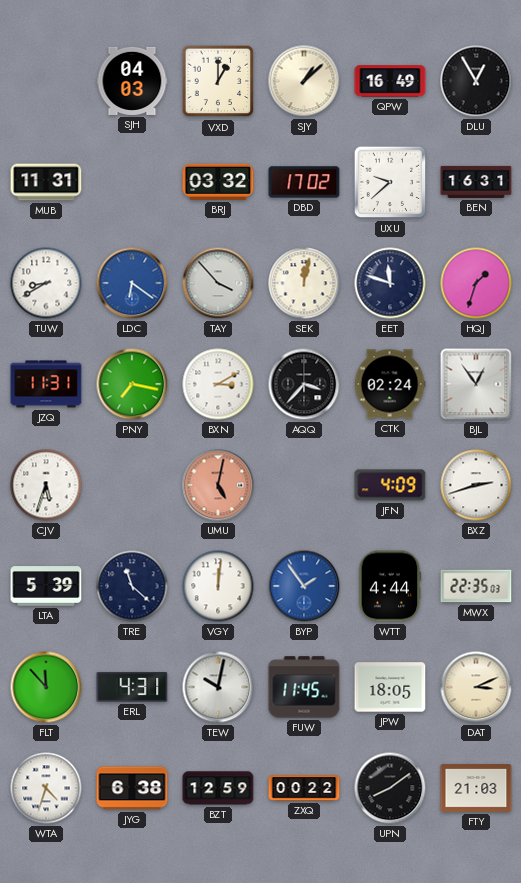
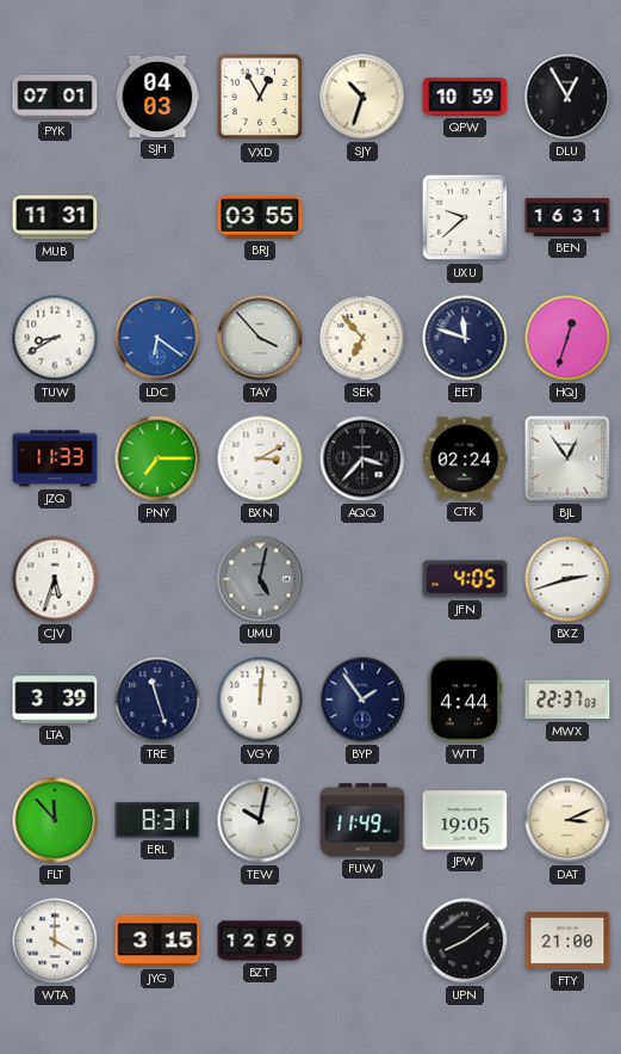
PYK: none -> 07:01
VXD: 1:00 -> 12:55
SJY: 1:08 -> 10:33
QPW: 16:49 -> 10:59
BRJ: 03:32 -> 03:55
DBD: 17:02 -> none
SEK: 12:02 -> 6:53
HQJ: 1:33 -> 12:33
JZQ: 11:31 -> 11:33
PNY: 7:17 -> 7:15
UMU dial: salmon -> grey
JFN: 4:09 -> 4:05
LTA: 5:39 -> 3:39
TRE: 11:22 -> 11:27
BYP dial: blue -> navy
MWX: 22:35 -> 22:37
ERL: 4:31 -> 8:31
FUW: 11:45 -> 11:49
JPW: 18:05 -> 19:05
WTA: 4:33 -> 4:00
JYG: 6:38 -> 3:15
ZXQ: 00:22 -> none
FTY: 21:03 -> 21:00
